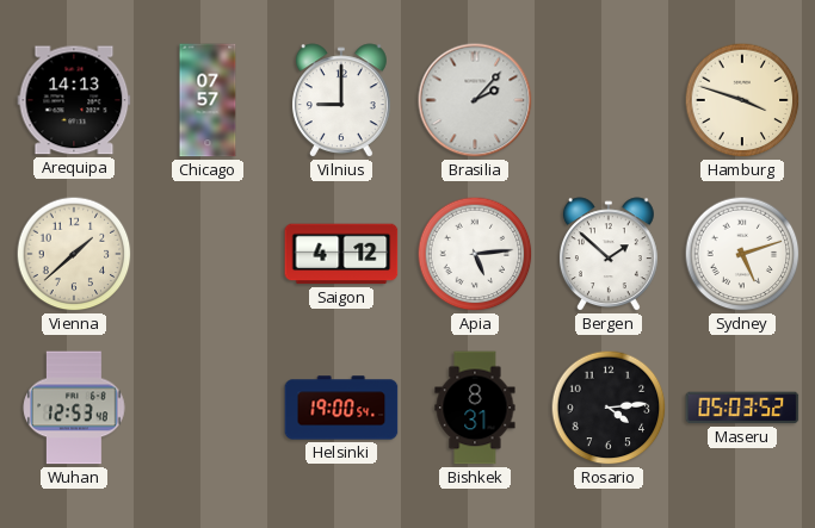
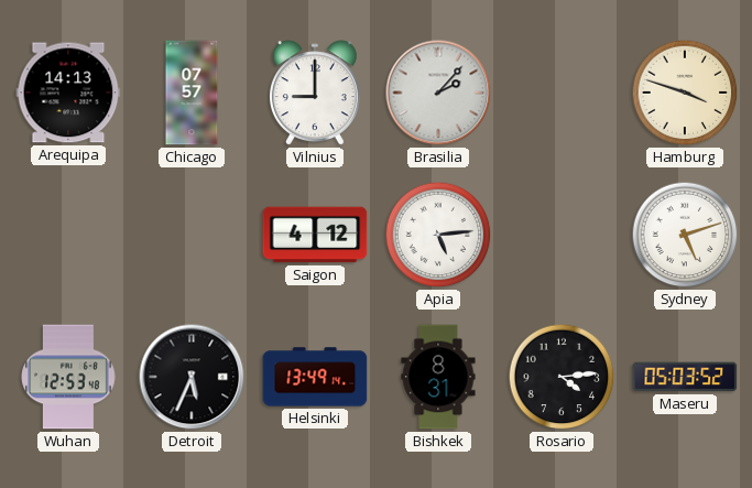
Vienna: 1:38 -> none
Bergen: 1:52 -> none
Detroit: none -> 5:34
Helsinki: 19:00 -> 13:49
